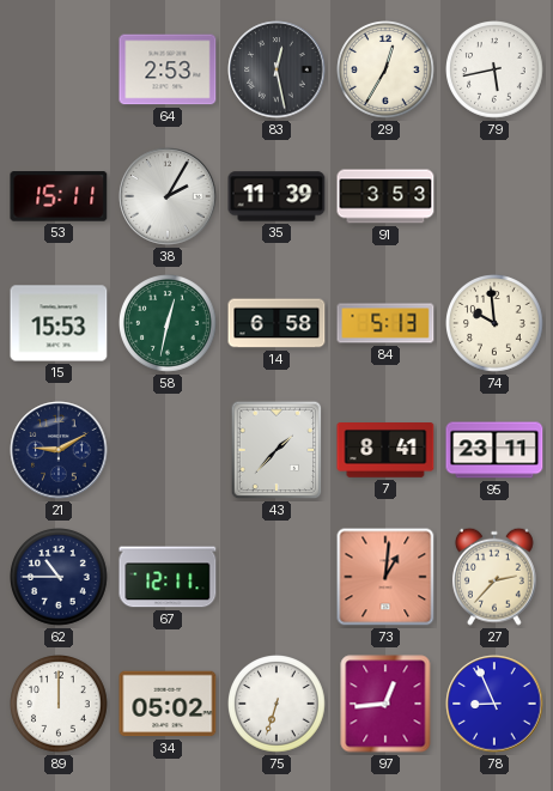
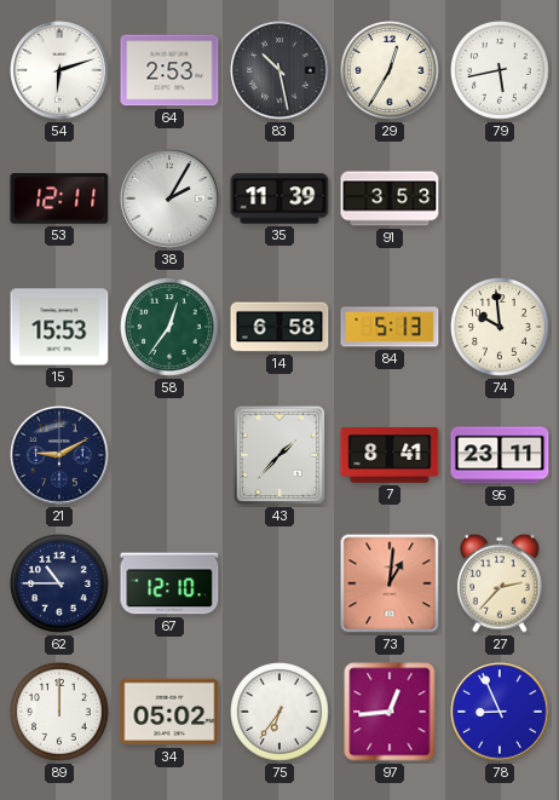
54: none -> 6:12
83: 12:28 -> 10:28
53: 15:11 -> 12:11
58: 12:32 -> 12:36
67: 12:11 -> 12:10
75: 6:33 -> 6:36
